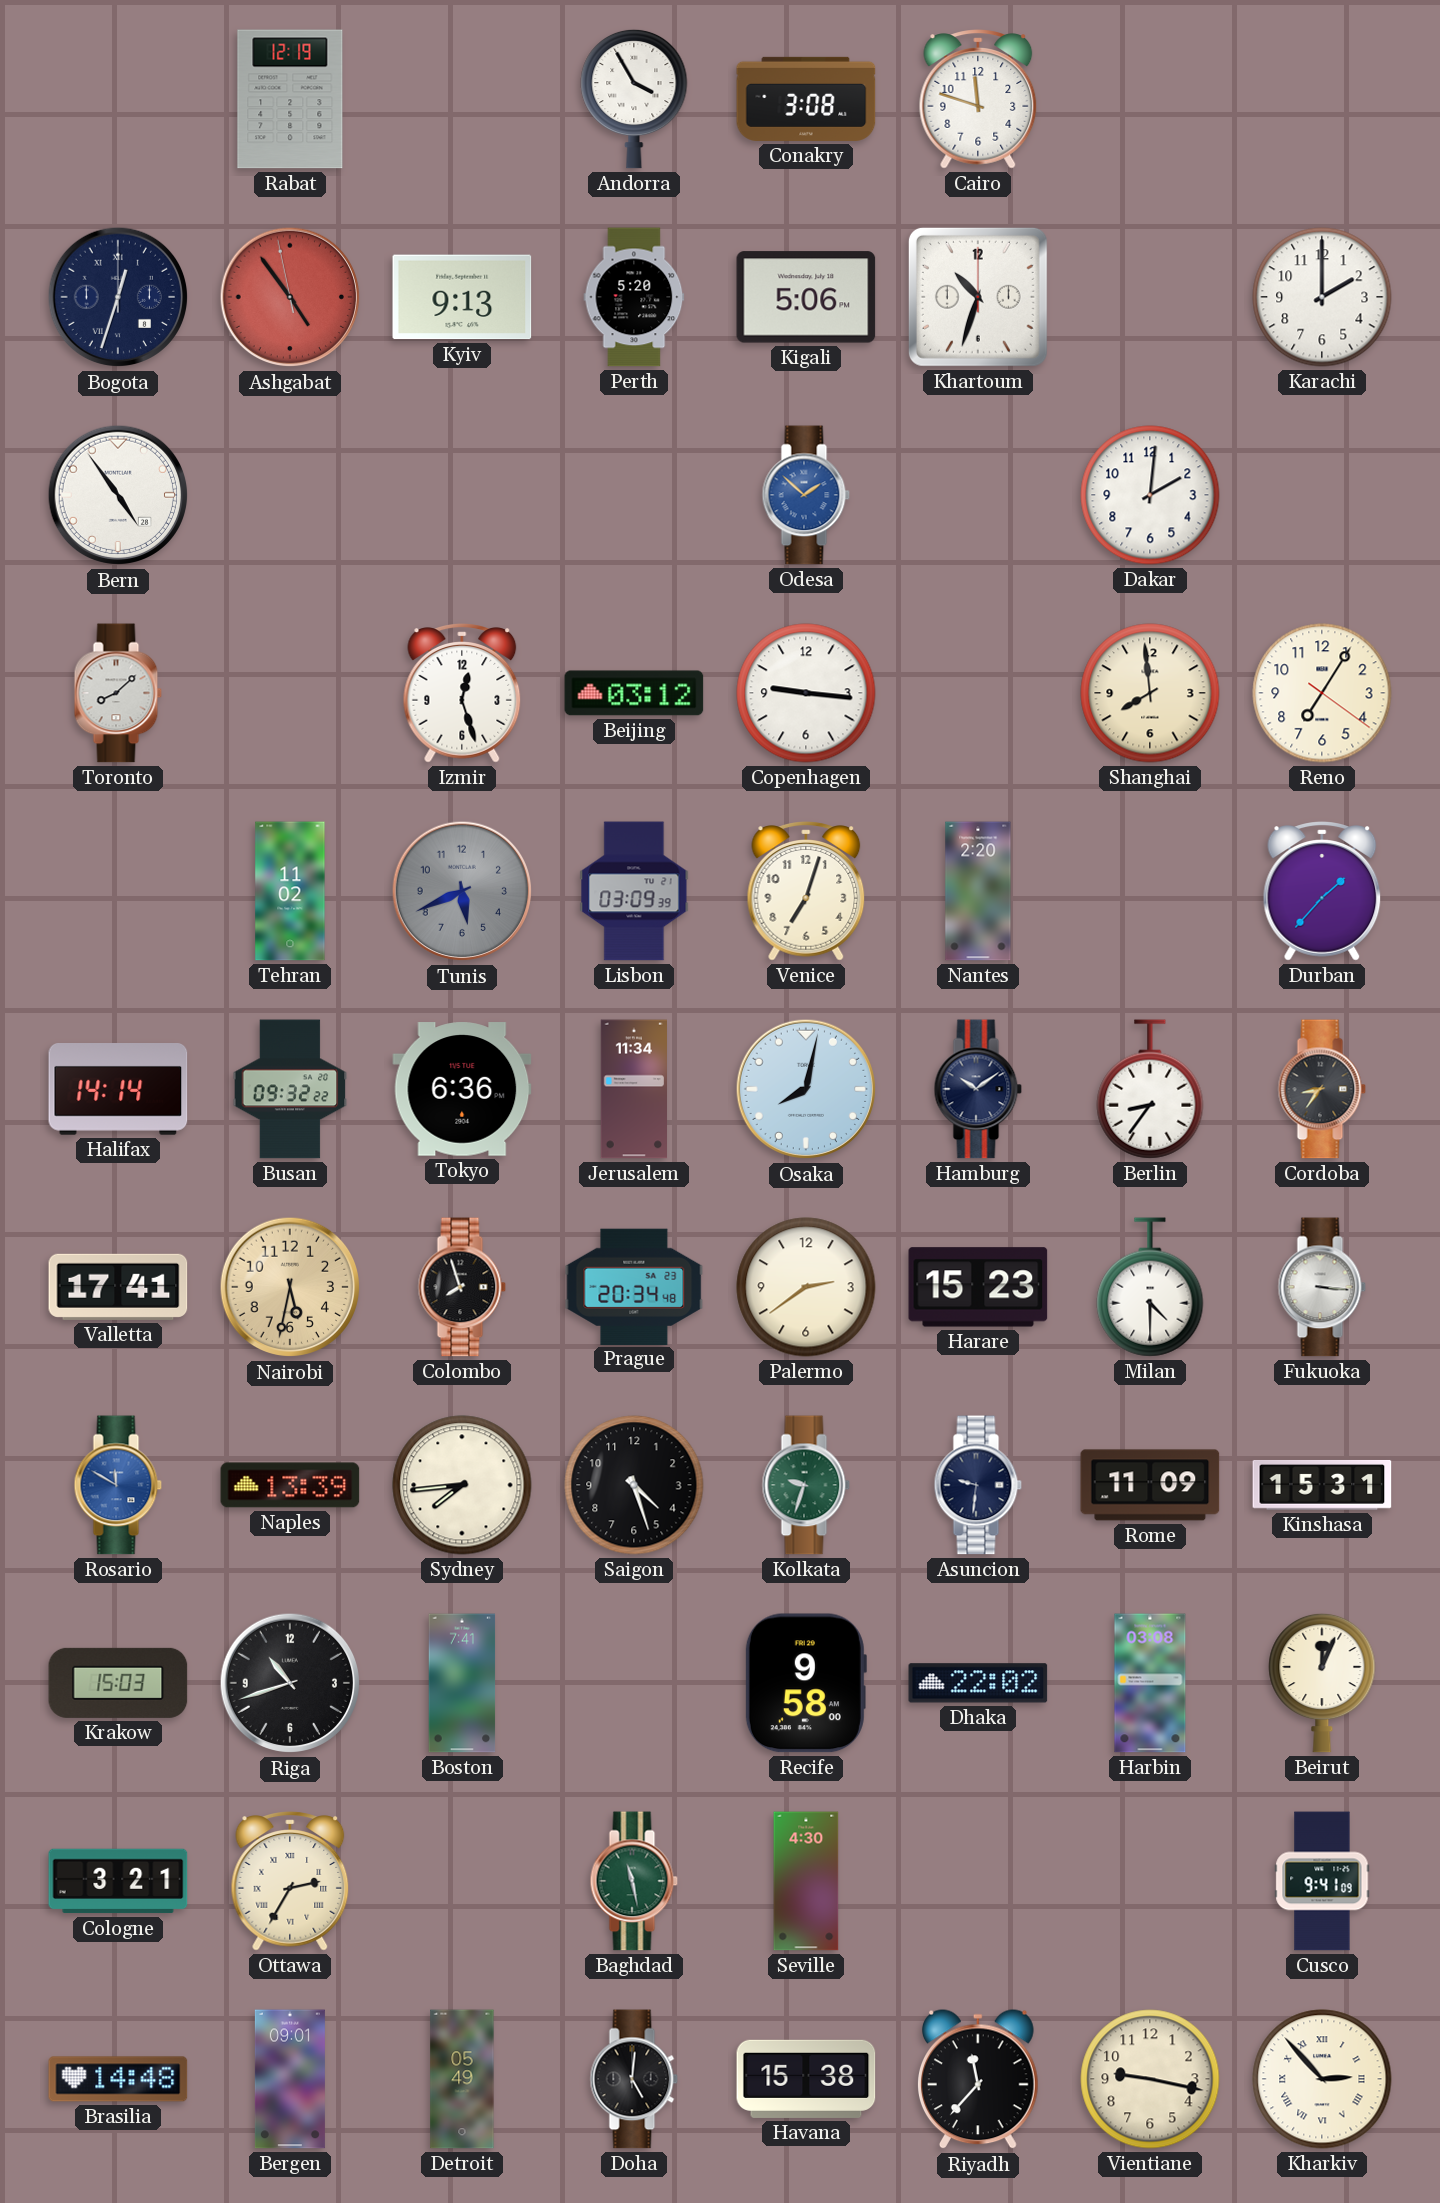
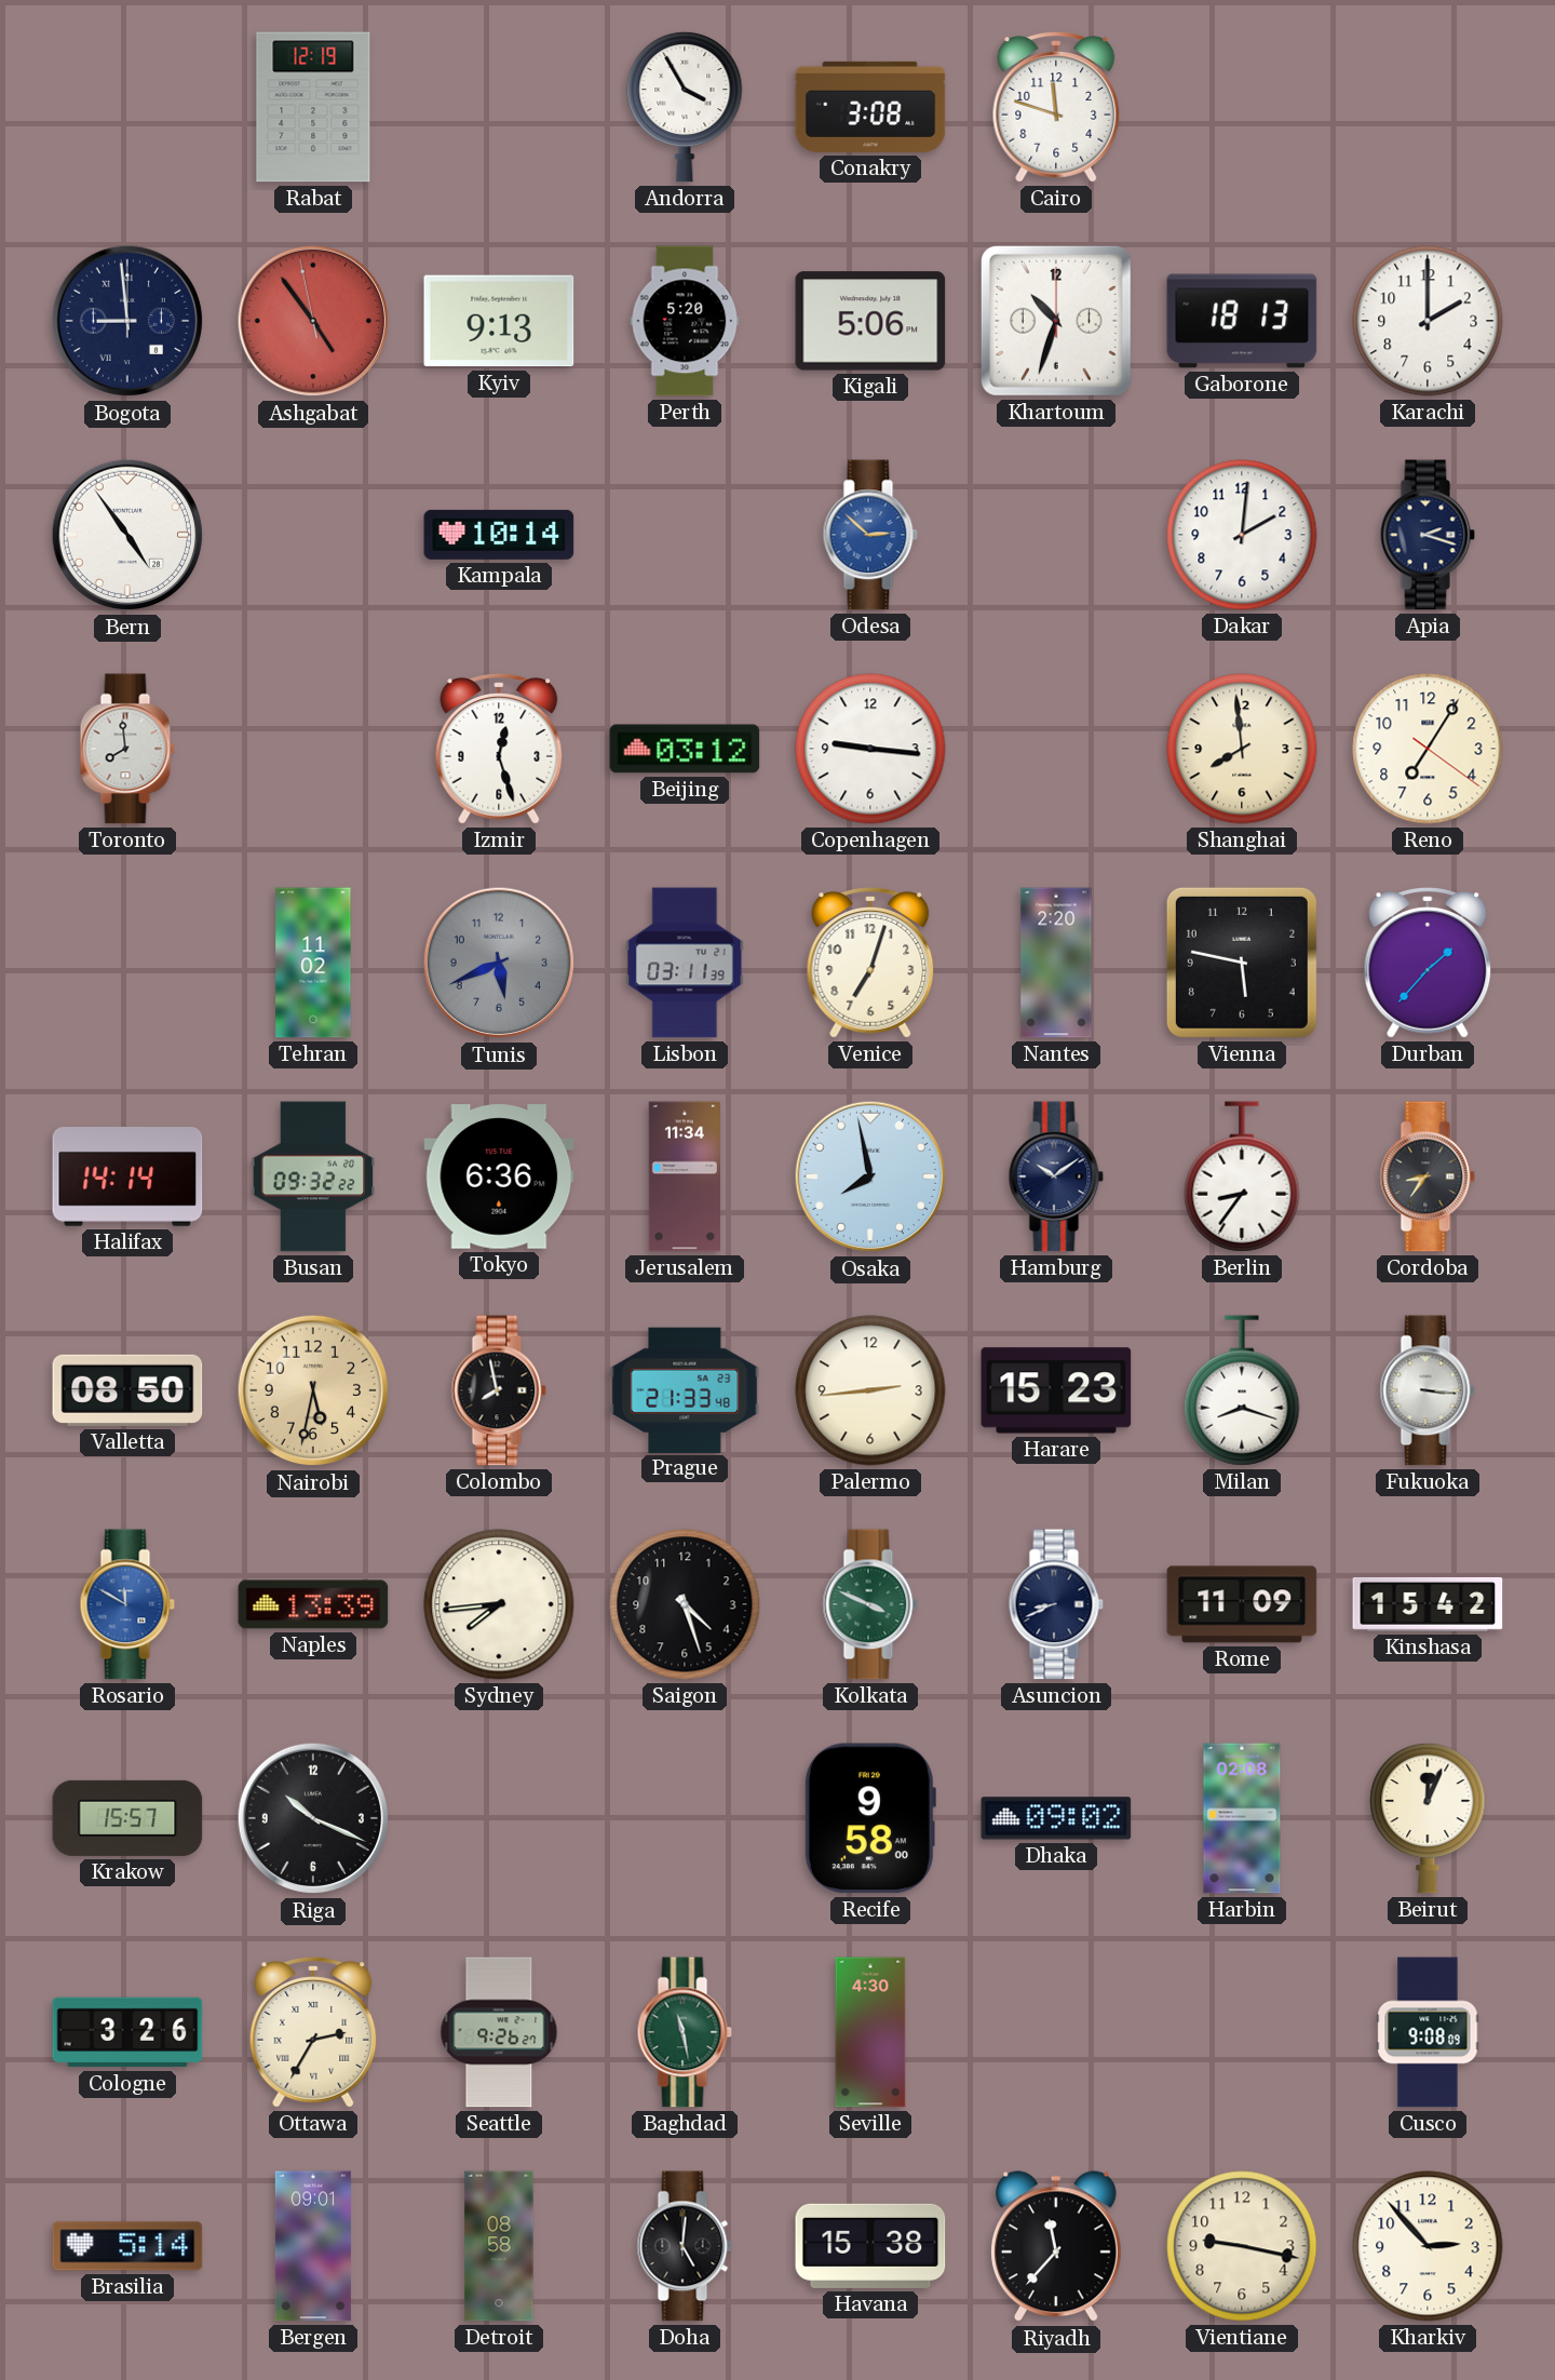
Bogota: 12:33 -> 8:59
Gaborone: none -> 18:13
Kampala: none -> 10:14
Odesa: 1:52 -> 2:52
Apia: none -> 2:18
Toronto: 8:08 -> 7:59
Lisbon: 03:09 -> 03:11
Vienna: none -> 5:47
Osaka: 8:02 -> 7:58
Valletta: 17:41 -> 08:50
Colombo: 7:57 -> 7:58
Prague: 20:34 -> 21:33
Palermo: 2:39 -> 2:44
Milan: 4:30 -> 8:18
Kolkata: 9:33 -> 3:49
Asuncion: 9:31 -> 8:41
Kinshasa: 15:31 -> 15:42
Krakow: 15:03 -> 15:57
Riga: 10:42 -> 10:19
Boston: 7:41 -> none
Dhaka: 22:02 -> 09:02
Harbin: 03:08 -> 02:08
Cologne: 3:21 -> 3:26
Seattle: none -> 9:26
Cusco: 9:41 -> 9:08
Brasilia: 14:48 -> 5:14
Detroit: 05:49 -> 08:58
Kharkiv numerals: Roman -> Arabic
